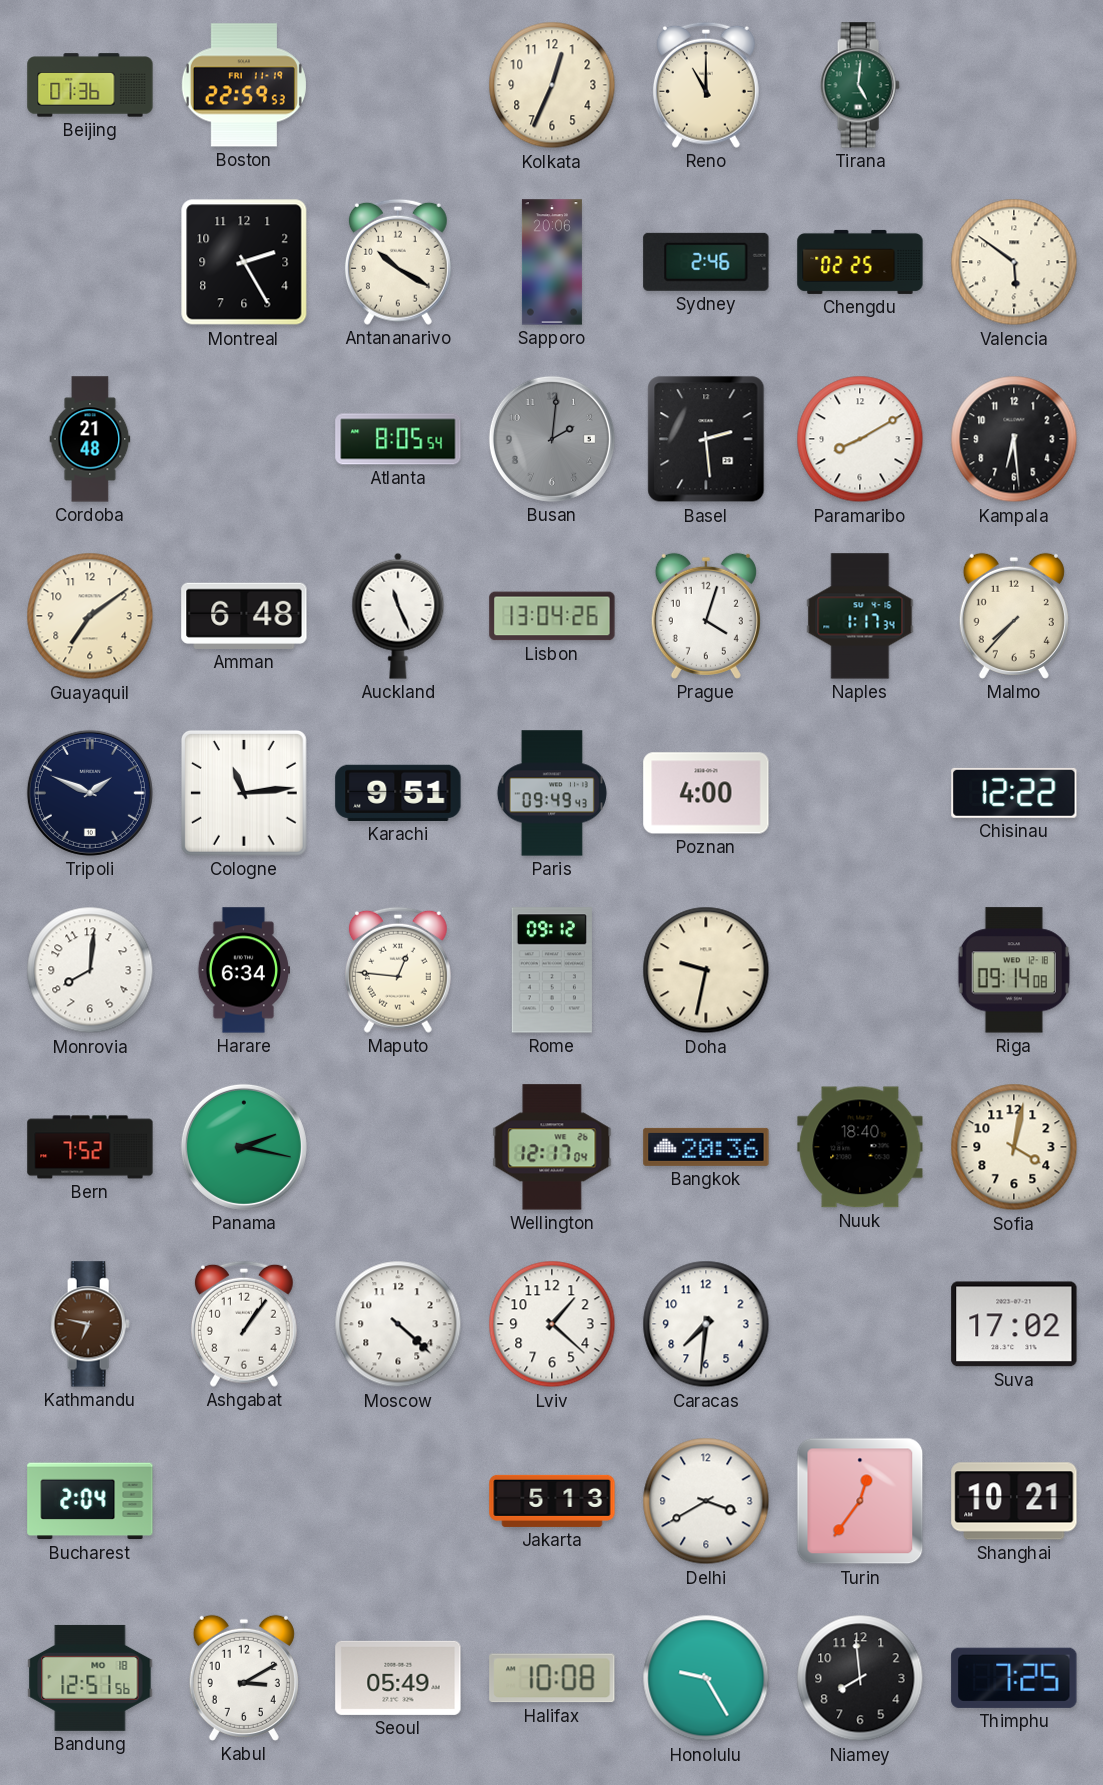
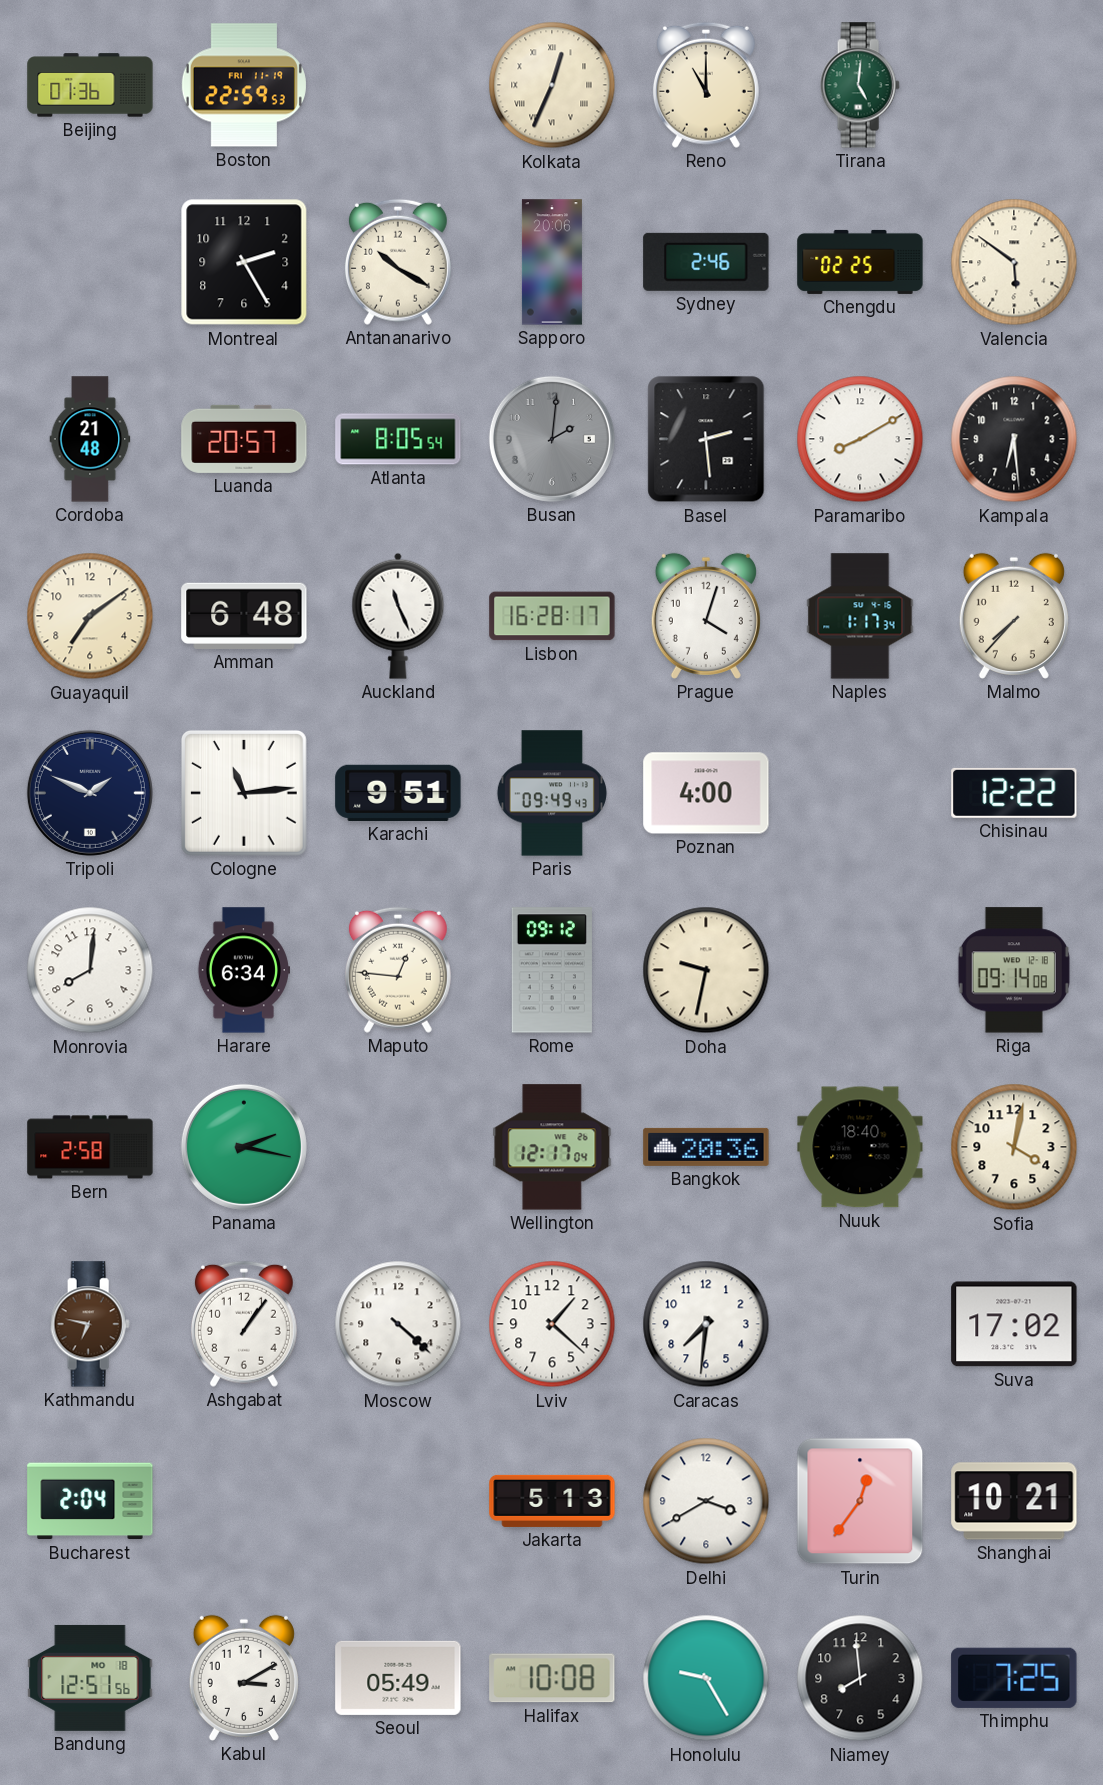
Kolkata numerals: Arabic -> Roman
Luanda: none -> 20:57
Lisbon: 13:04 -> 16:28
Bern: 7:52 -> 2:58
